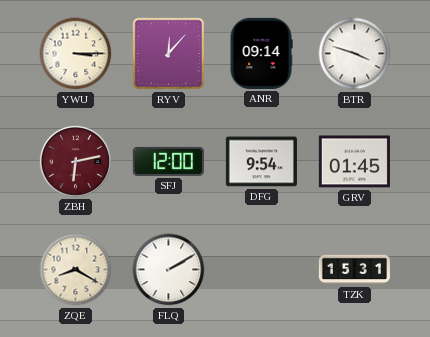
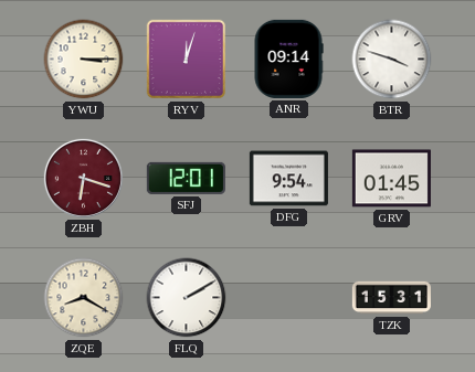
RYV: 12:07 -> 12:03
ZBH: 6:13 -> 6:18
SFJ: 12:00 -> 12:01
